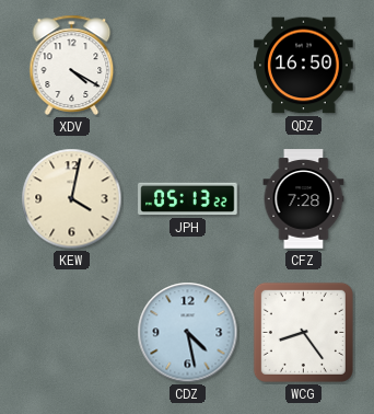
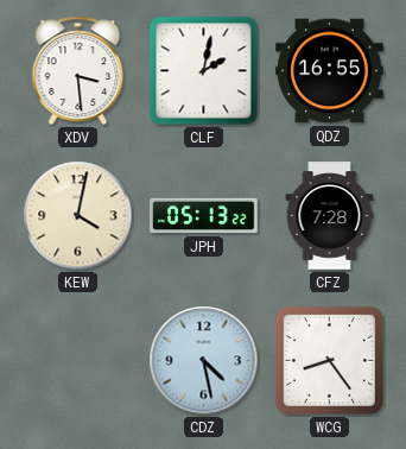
XDV: 4:20 -> 3:29
CLF: none -> 2:02
QDZ: 16:50 -> 16:55
